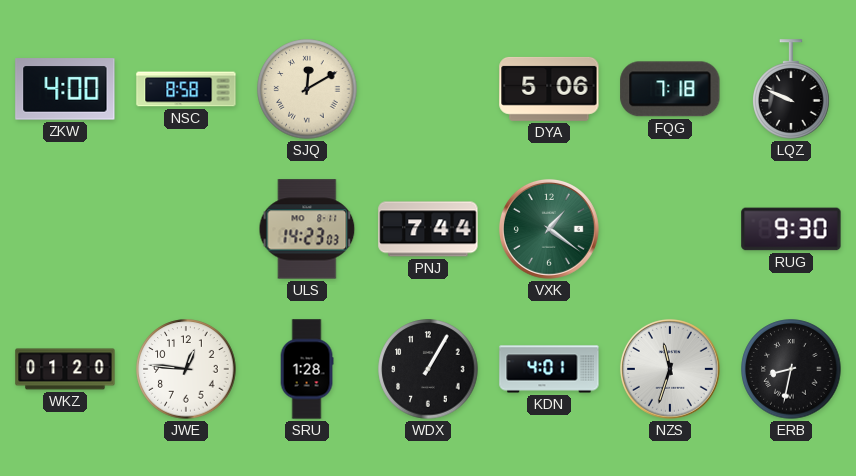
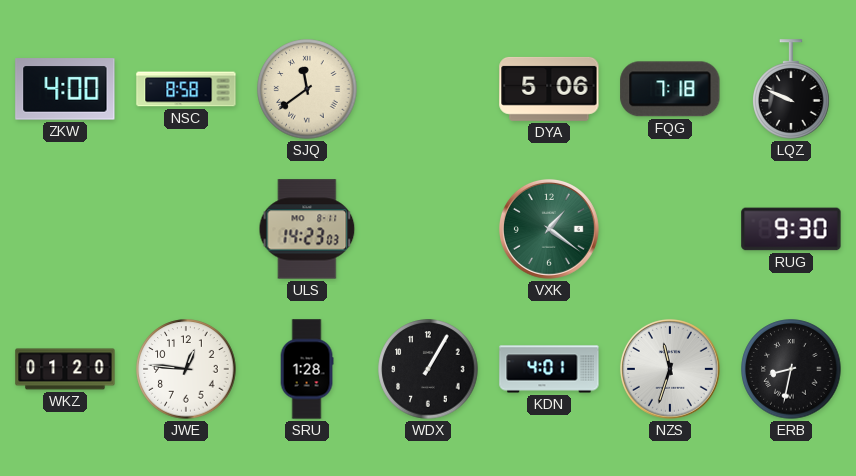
SJQ: 12:10 -> 11:39
PNJ: 7:44 -> none
